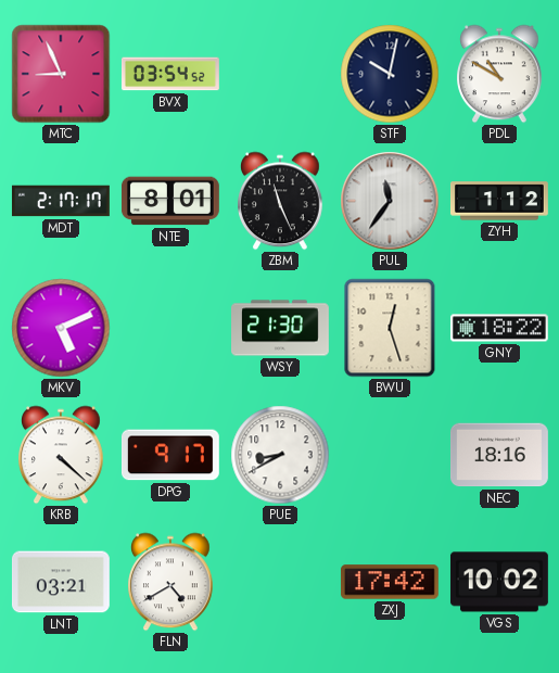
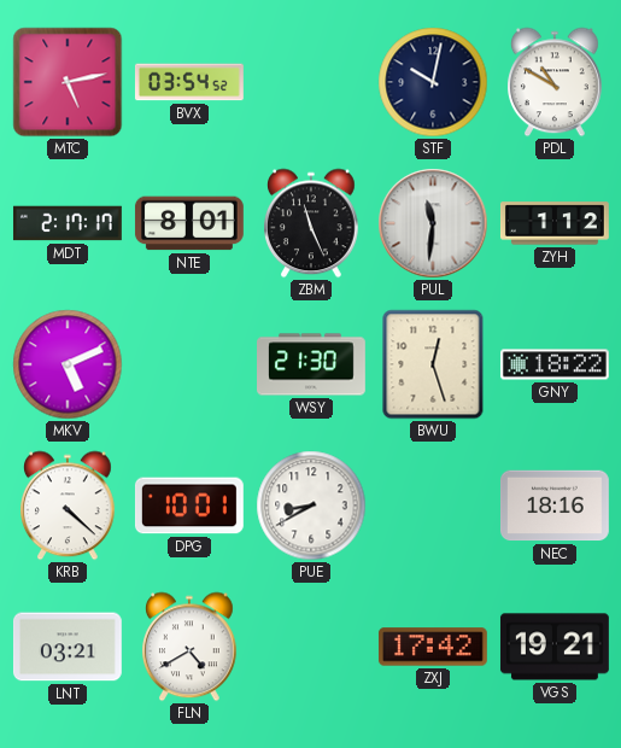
MTC: 8:56 -> 5:13
PUL: 11:36 -> 11:31
DPG: 9:17 -> 10:01
VGS: 10:02 -> 19:21
